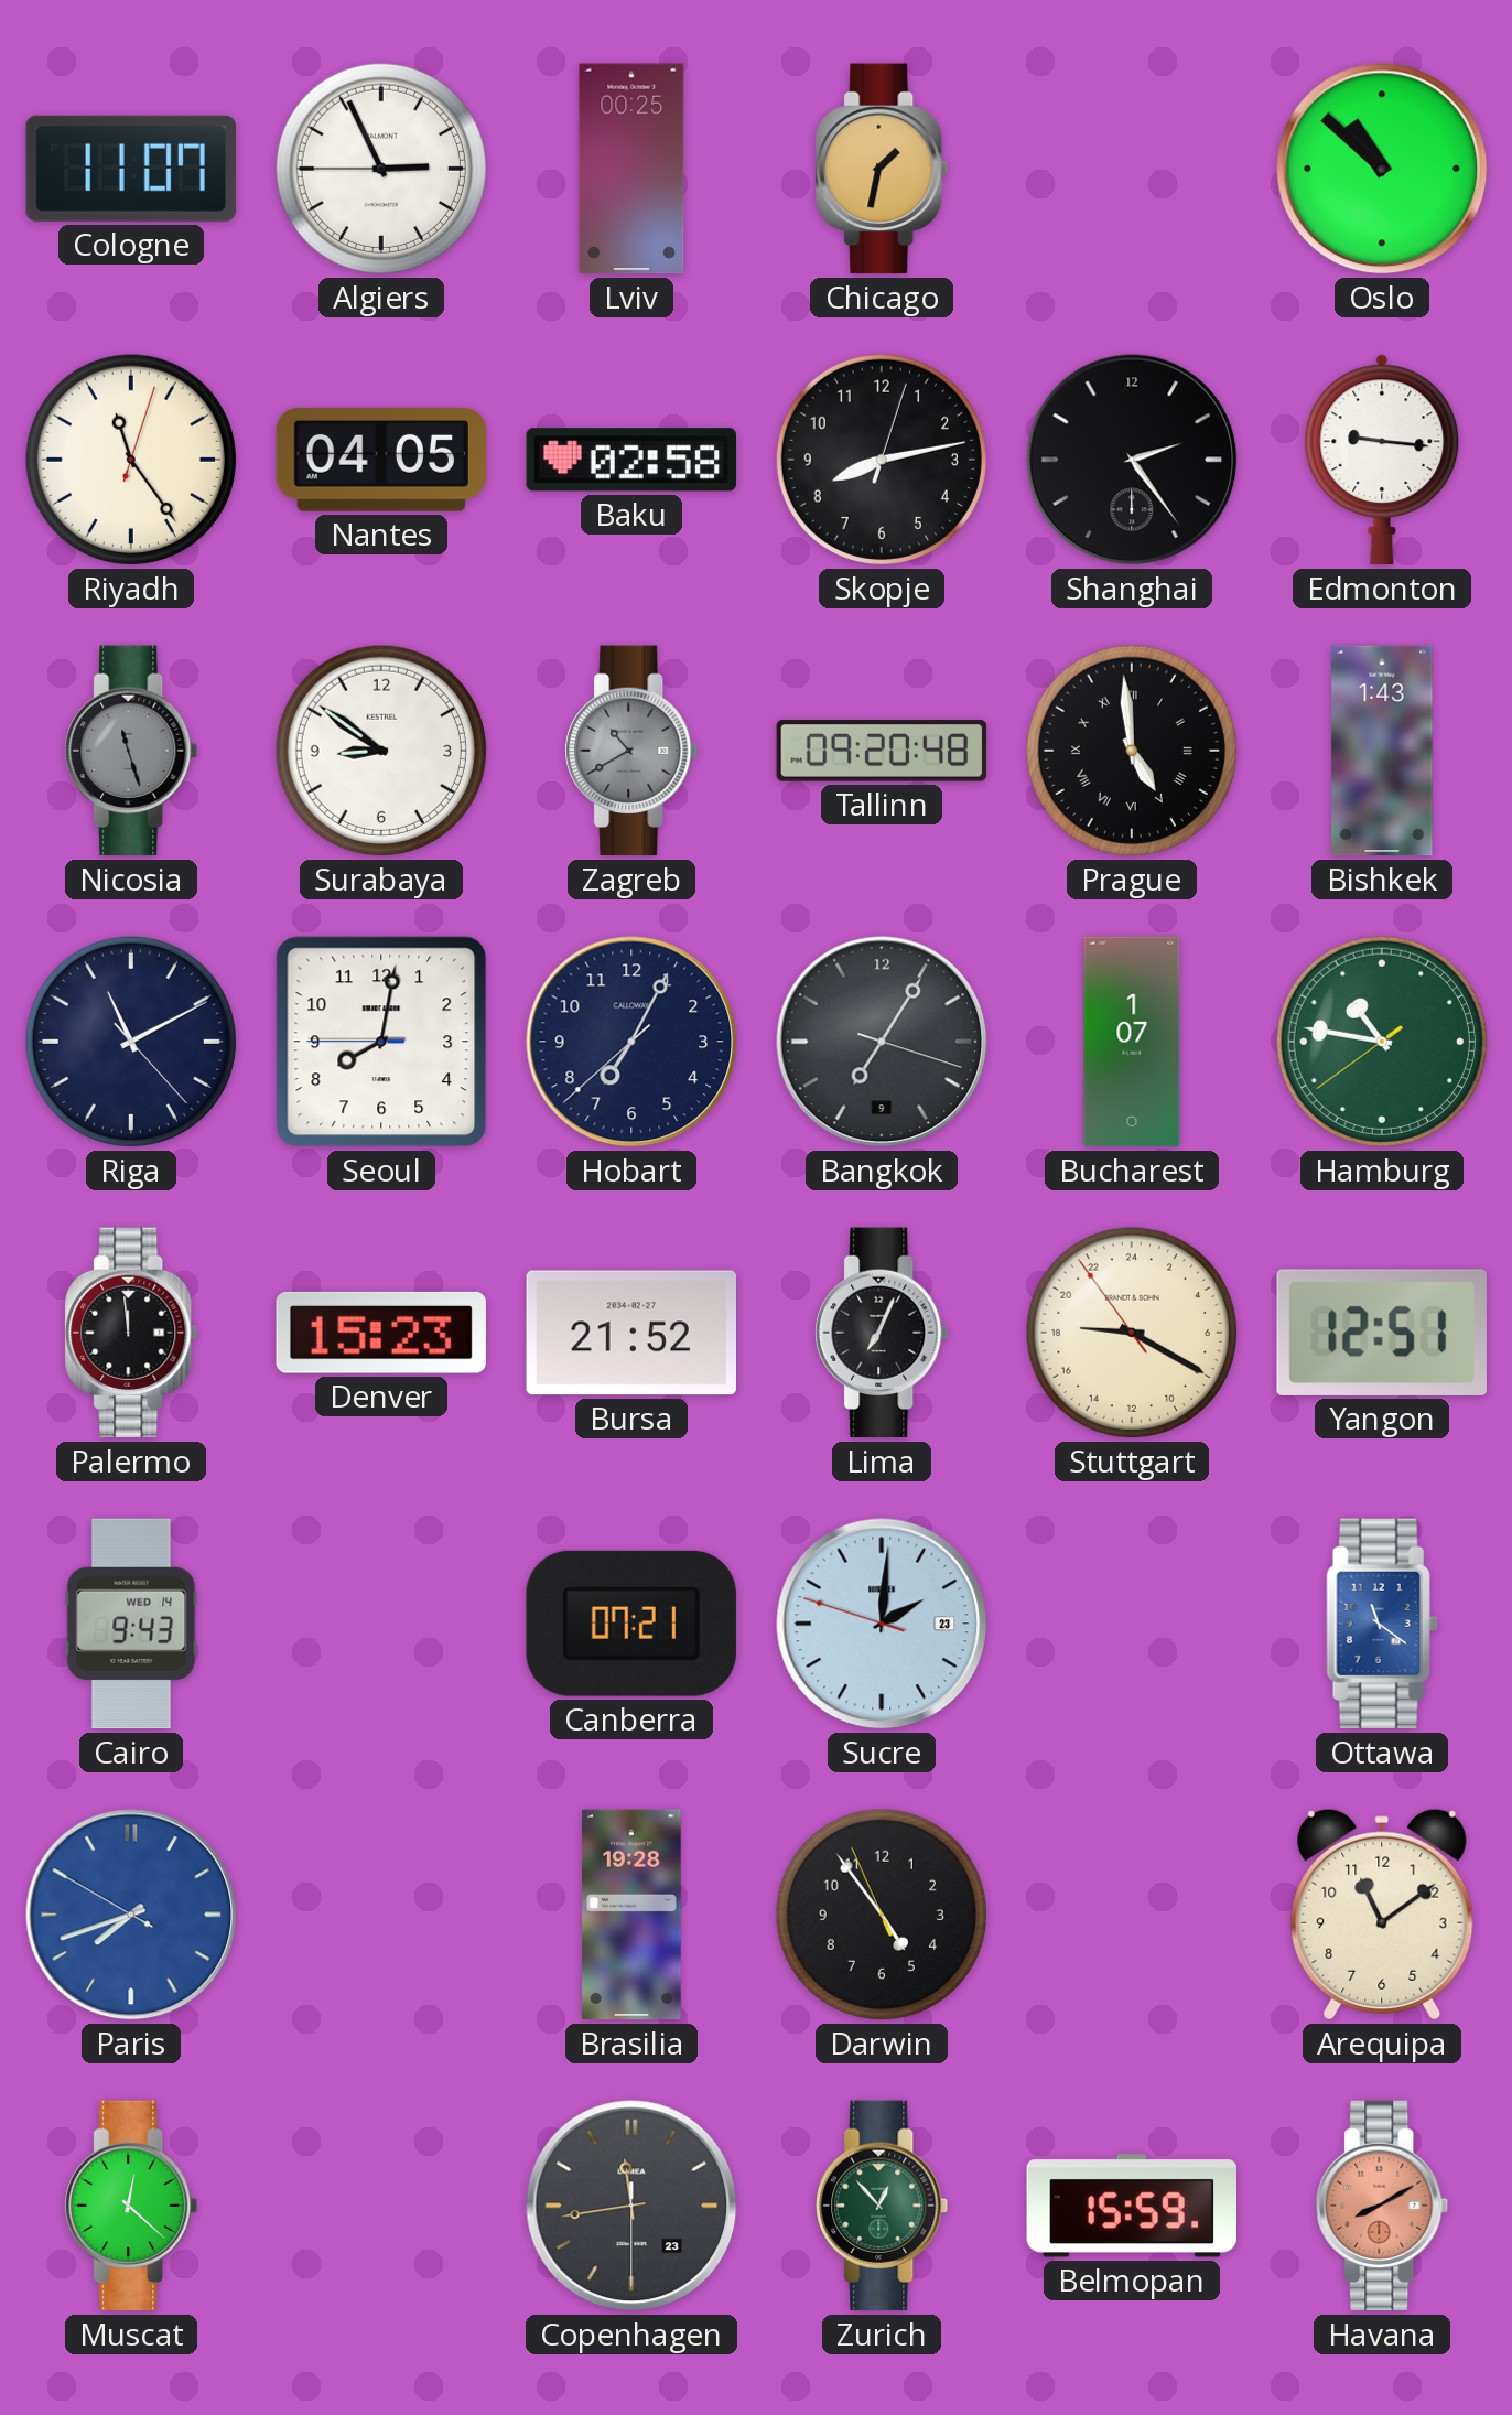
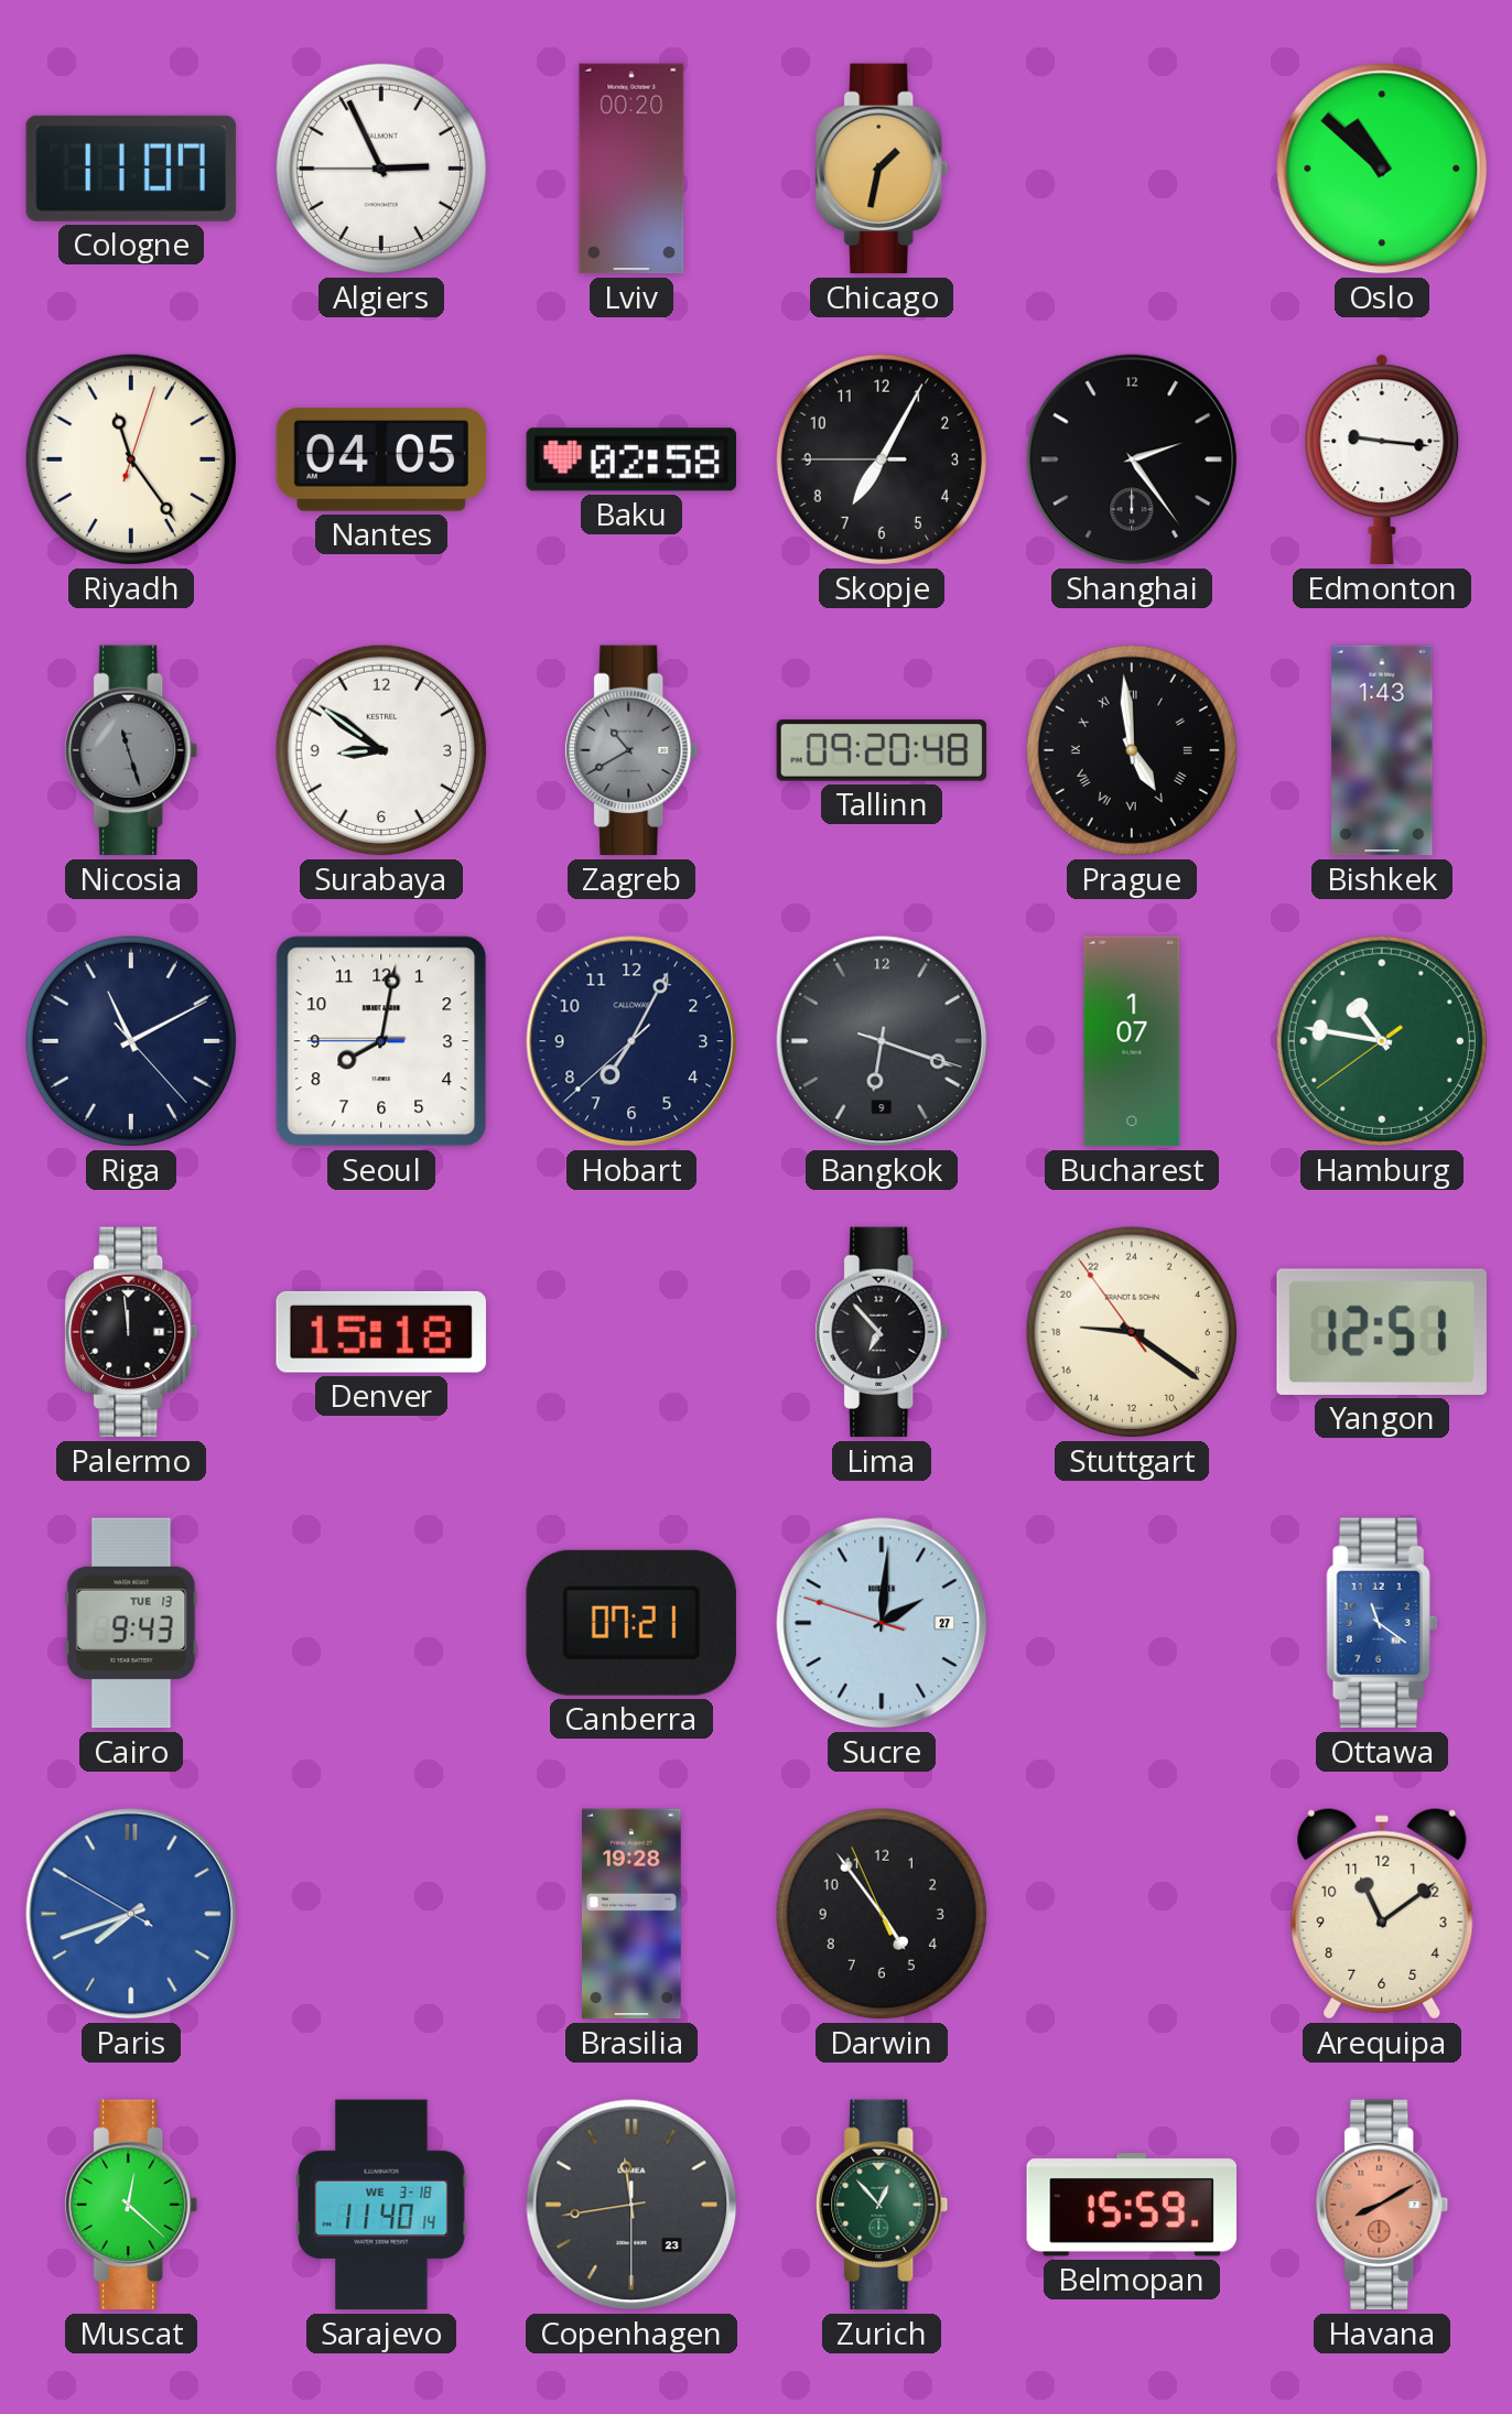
Lviv: 00:25 -> 00:20
Skopje: 8:13 -> 7:04
Bangkok: 7:05 -> 6:18
Denver: 15:23 -> 15:18
Bursa: 21:52 -> none
Lima: 7:04 -> 6:53
Stuttgart: 18:19 -> 18:20
Cairo date: WED 14 -> TUE 13
Sucre date: 23 -> 27
Sarajevo: none -> 11:40
